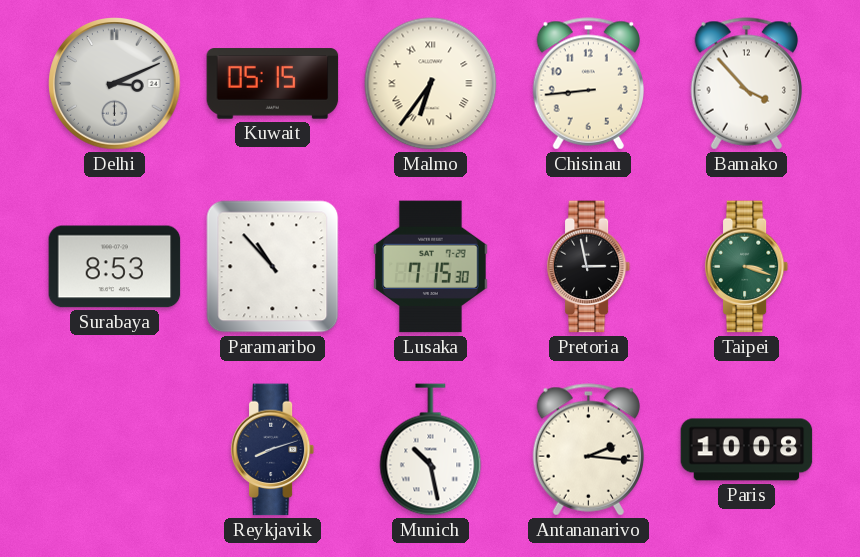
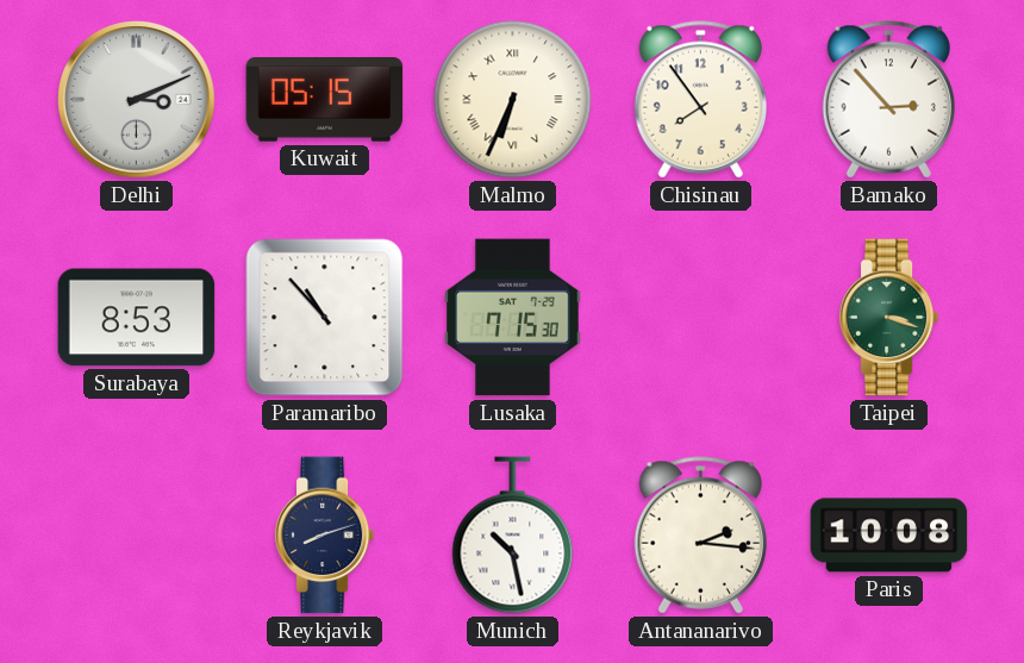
Malmo: 6:36 -> 6:34
Chisinau: 8:44 -> 7:54
Bamako: 3:53 -> 2:53
Pretoria: 2:58 -> none
